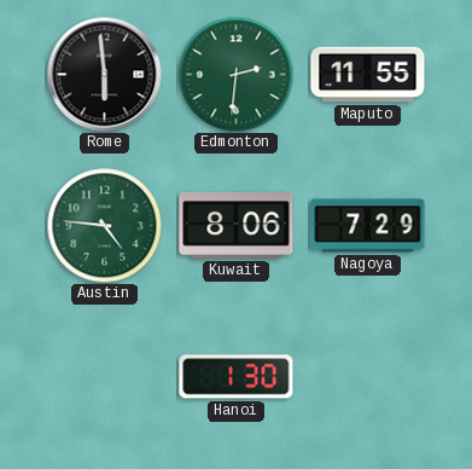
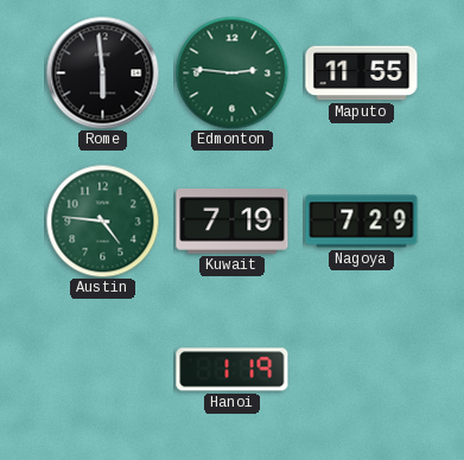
Edmonton: 2:31 -> 2:46
Kuwait: 8:06 -> 7:19
Hanoi: 1:30 -> 1:19
